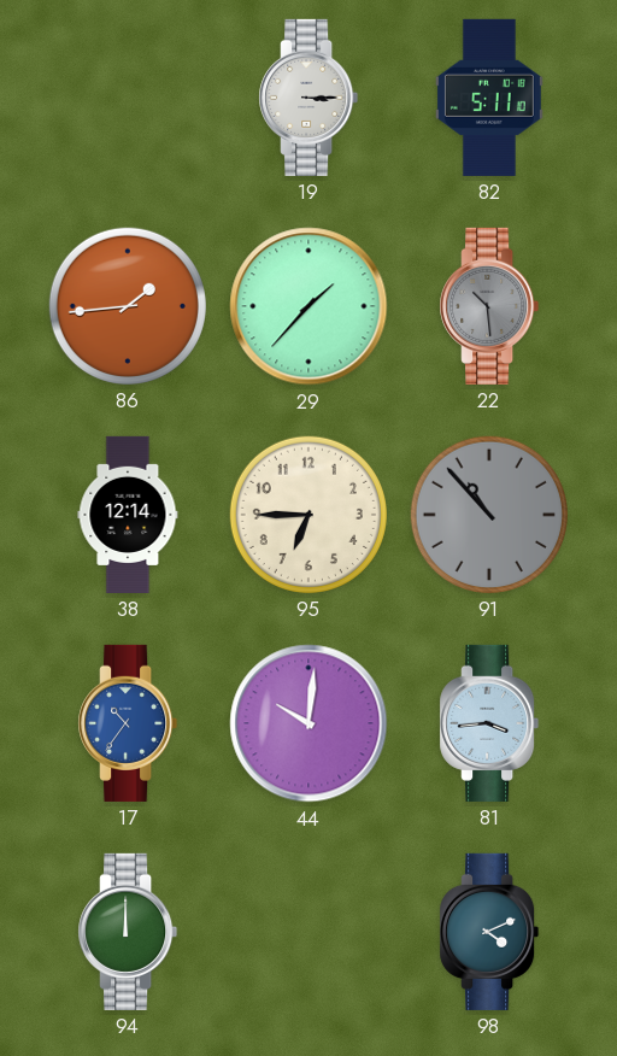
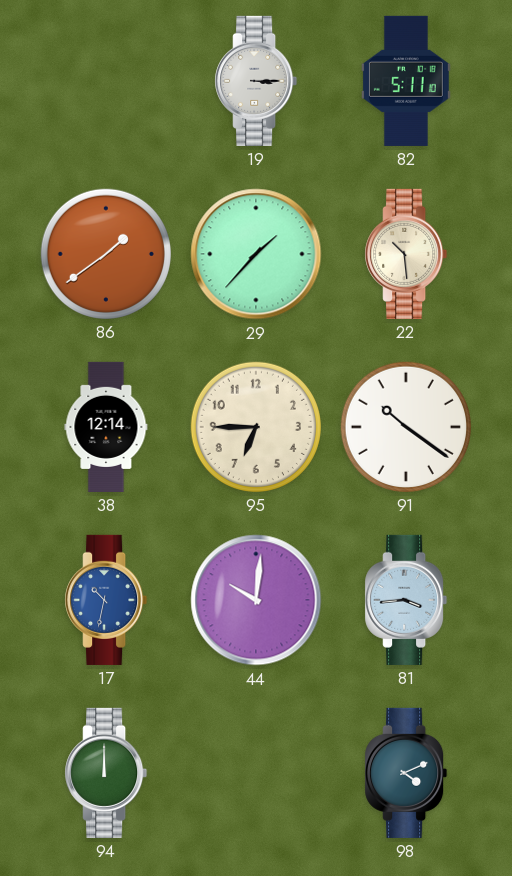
86: 1:44 -> 1:39
22 dial: grey -> cream
91: 10:53 -> 10:21
91 dial: grey -> white
17: 10:36 -> 10:32
